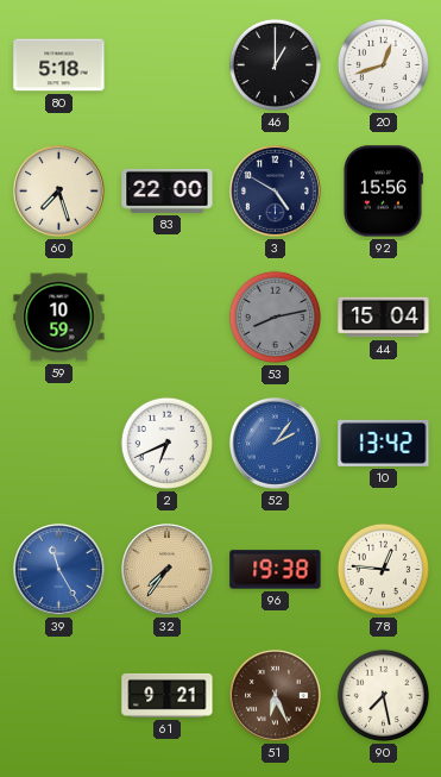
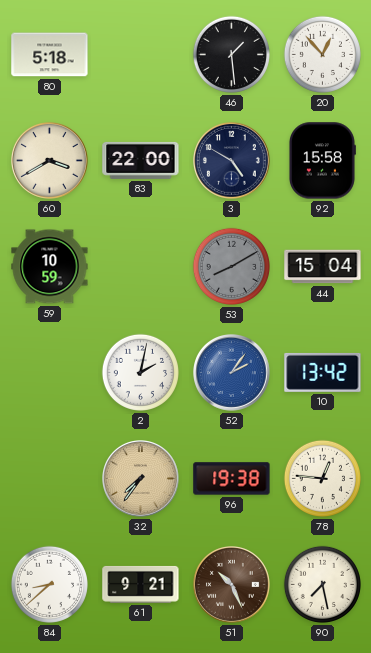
46: 1:00 -> 1:29
20: 12:42 -> 12:53
60: 7:27 -> 3:40
92: 15:56 -> 15:58
53: 8:13 -> 8:10
2: 6:41 -> 2:02
39: 11:25 -> none
84: none -> 8:38
51: 6:26 -> 10:26
